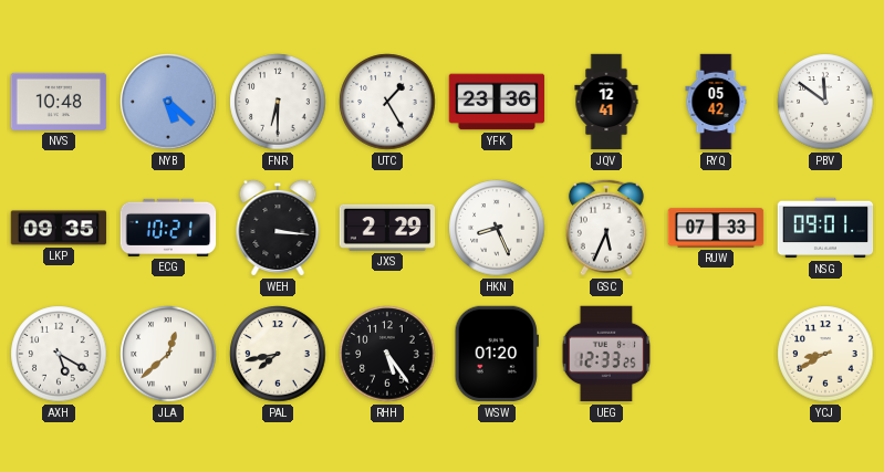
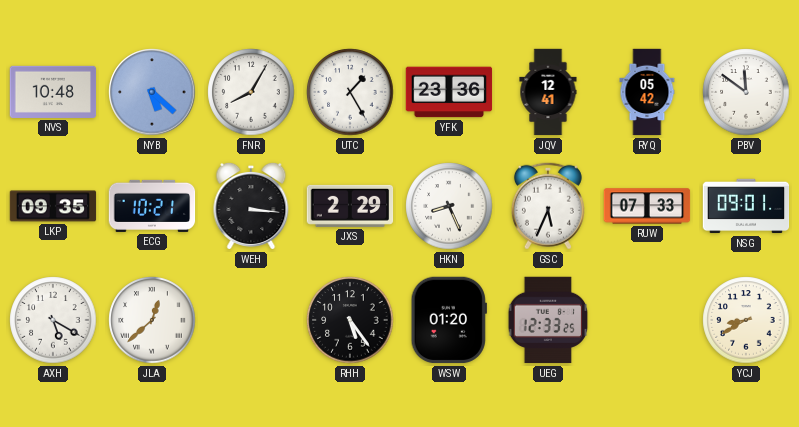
FNR: 6:30 -> 8:05
PAL: 7:43 -> none
